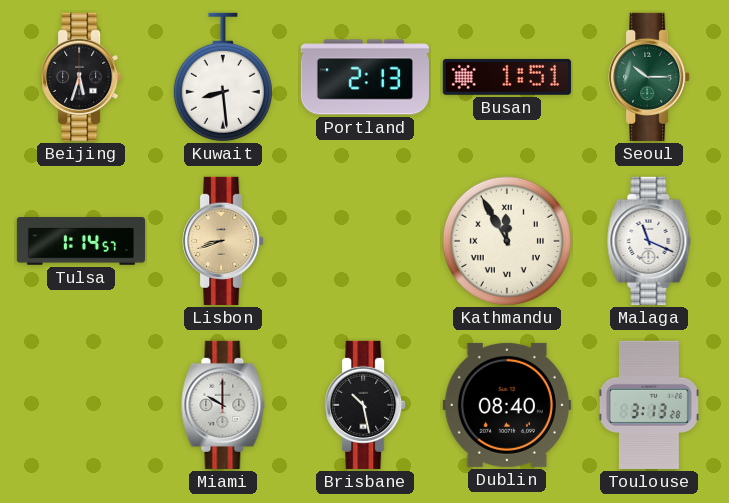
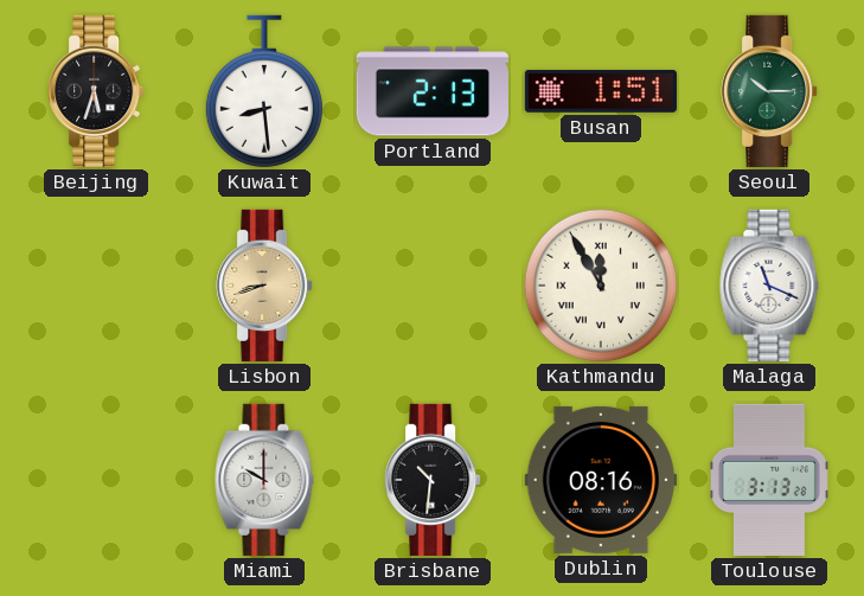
Tulsa: 1:14 -> none
Brisbane: 10:28 -> 10:31
Dublin: 08:40 -> 08:16
